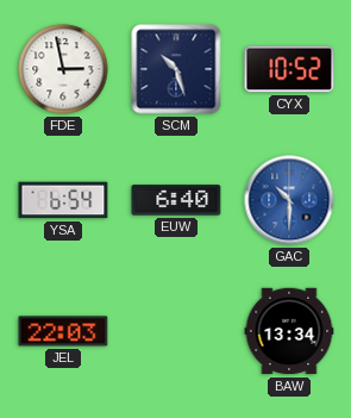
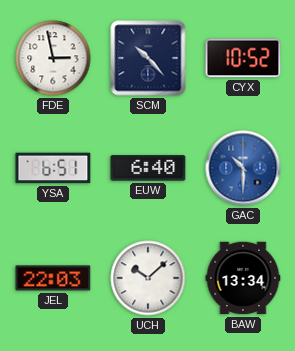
SCM: 10:27 -> 10:23
YSA: 6:54 -> 6:51
UCH: none -> 10:08
